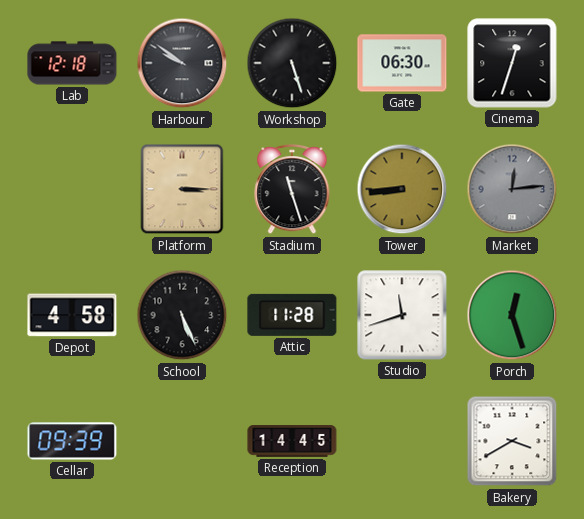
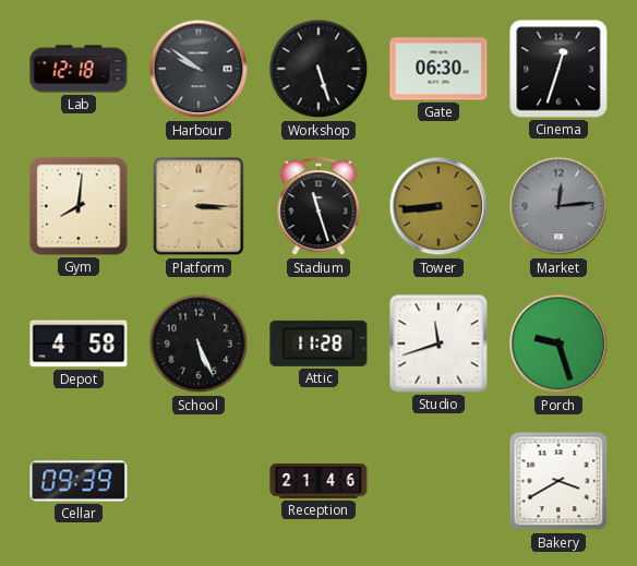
Gym: none -> 8:01
Porch: 12:27 -> 9:27
Reception: 14:45 -> 21:46
